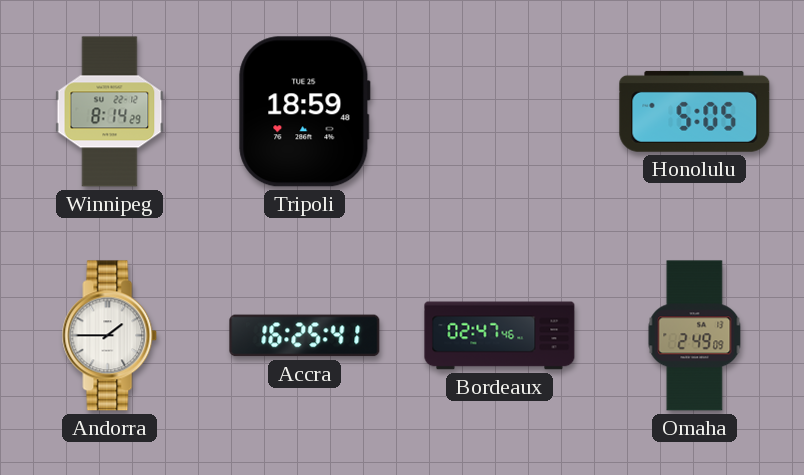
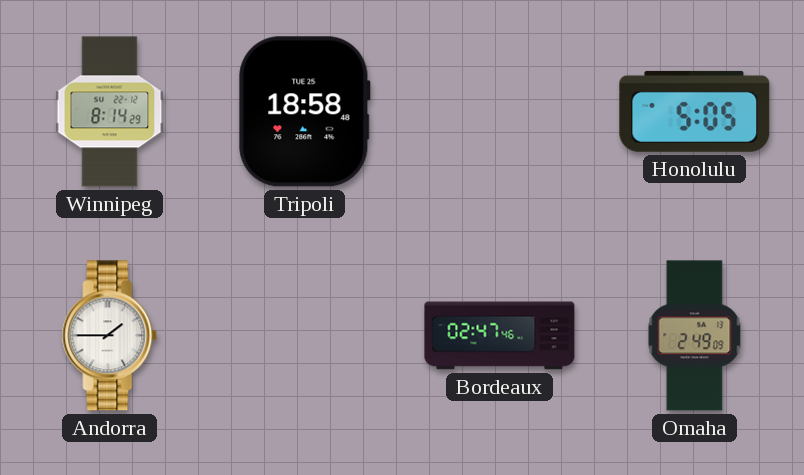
Tripoli: 18:59 -> 18:58
Accra: 16:25 -> none
